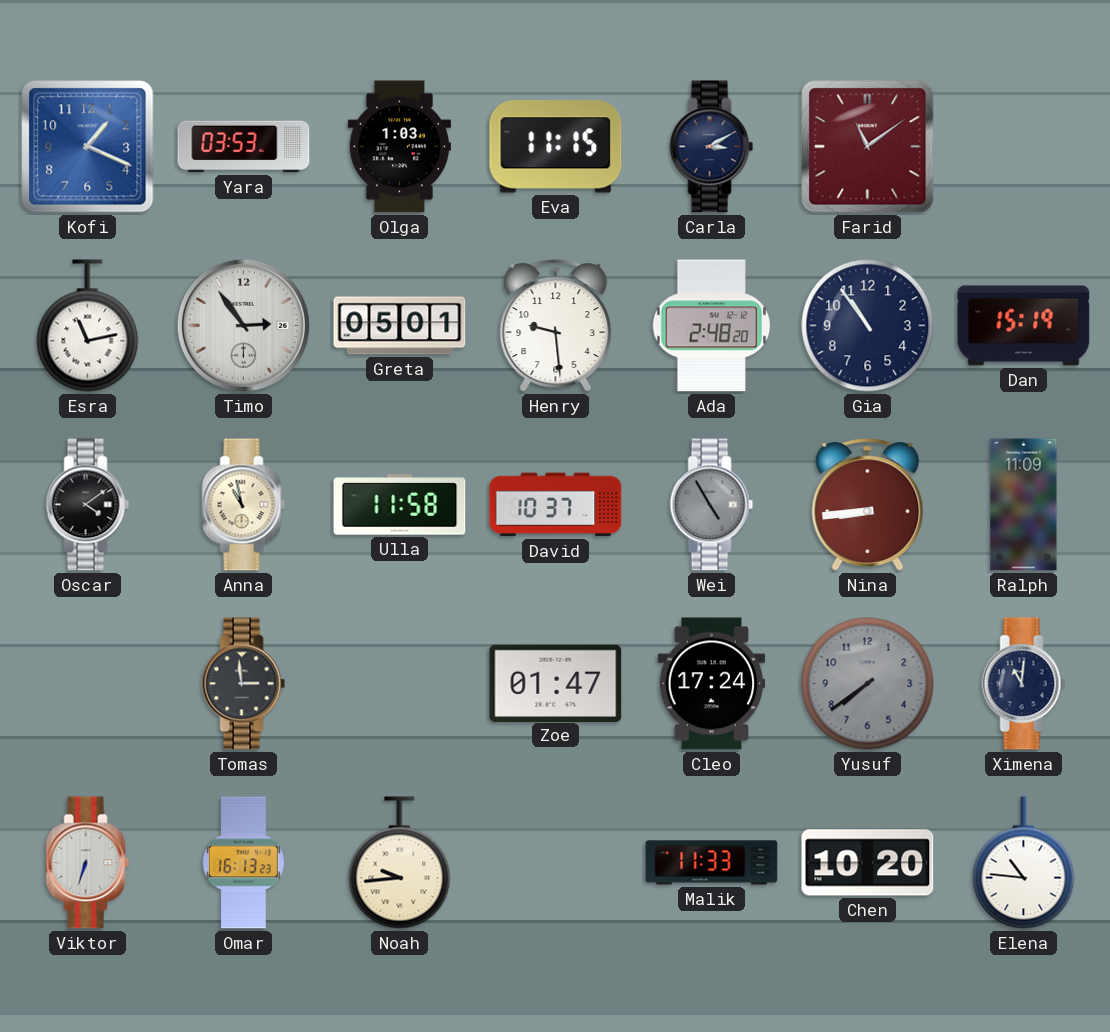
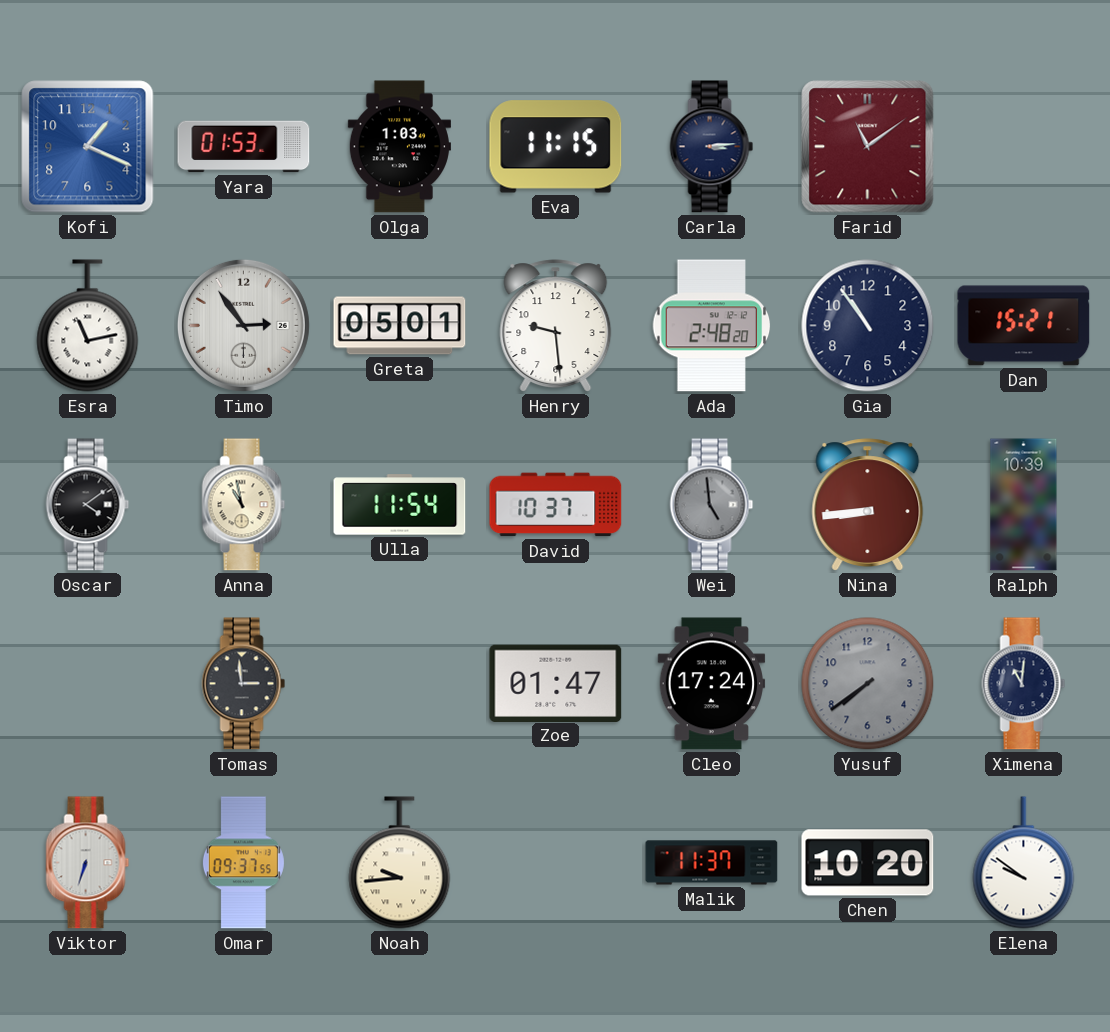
Yara: 03:53 -> 01:53
Carla: 3:10 -> 3:14
Dan: 15:19 -> 15:21
Ulla: 11:58 -> 11:54
Wei: 4:55 -> 4:59
Ralph: 11:09 -> 10:39
Omar: 16:13 -> 09:37
Malik: 11:33 -> 11:37
Elena: 10:46 -> 9:51
